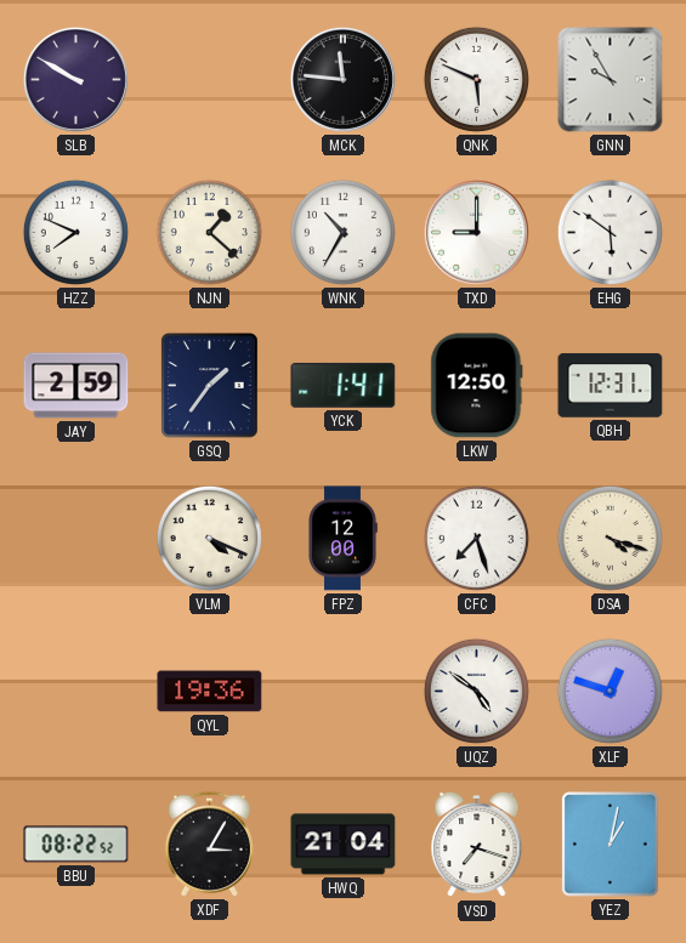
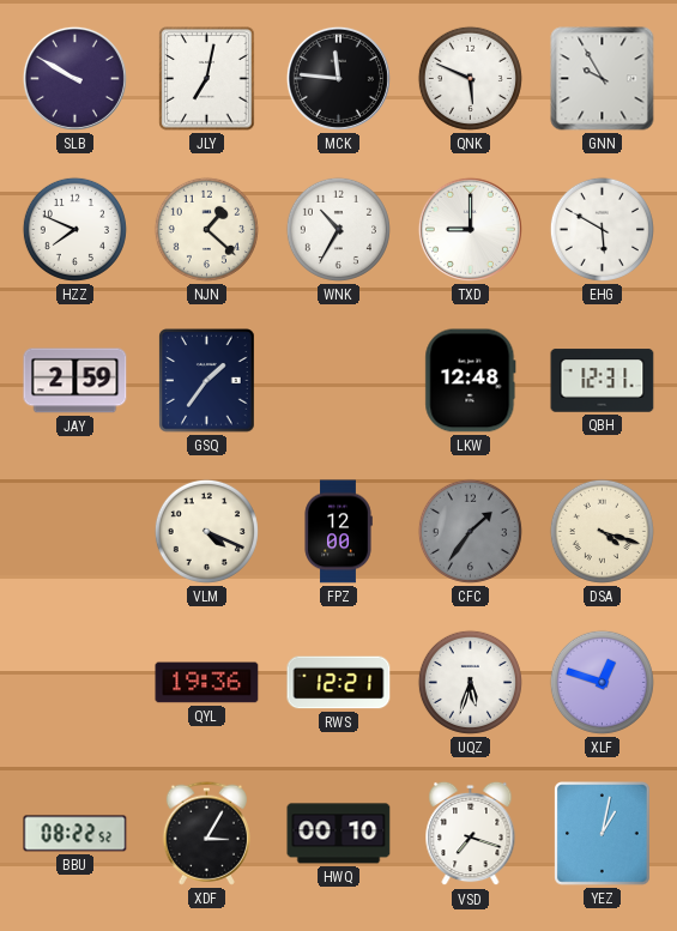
JLY: none -> 7:02
EHG: 5:51 -> 5:50
YCK: 1:41 -> none
LKW: 12:50 -> 12:48
CFC: 7:27 -> 1:36
CFC dial: white -> grey
RWS: none -> 12:21
UQZ: 4:51 -> 5:33
HWQ: 21:04 -> 00:10
